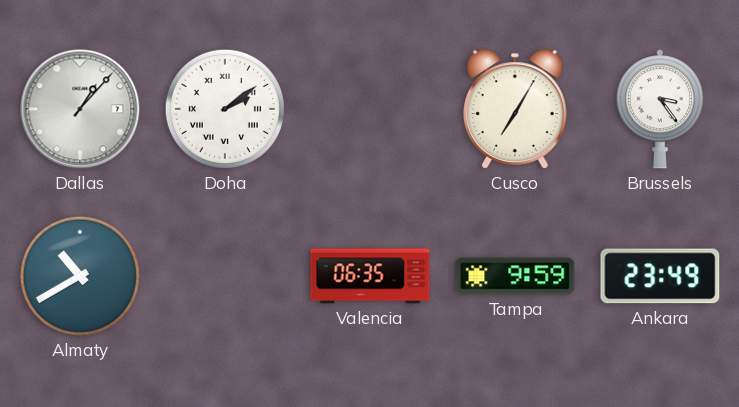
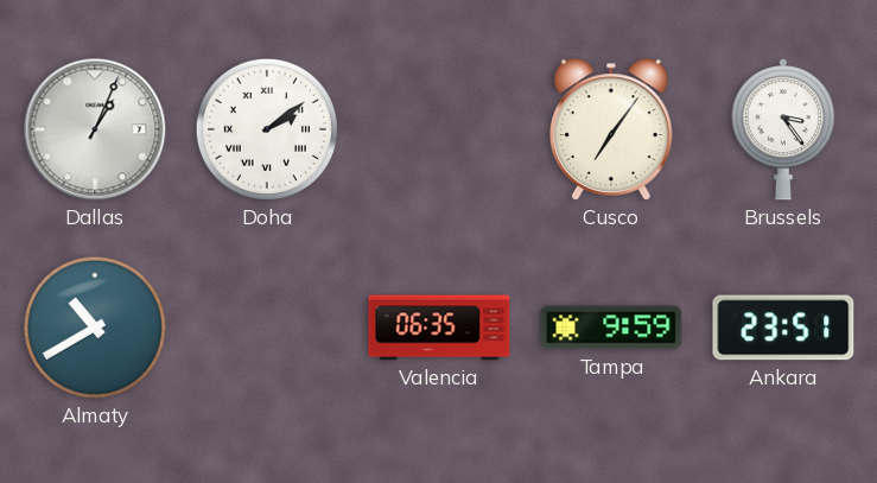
Dallas: 1:07 -> 1:04
Cusco: 7:05 -> 7:06
Ankara: 23:49 -> 23:51
